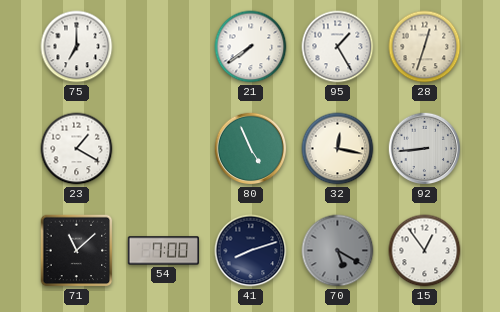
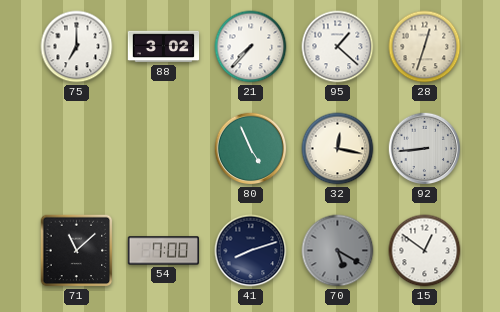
88: none -> 3:02
21: 7:39 -> 7:37
95: 1:25 -> 1:22
23: 1:20 -> none
15: 12:54 -> 12:51
